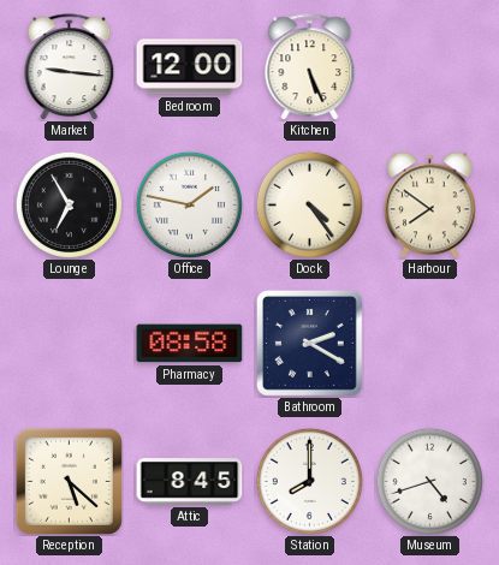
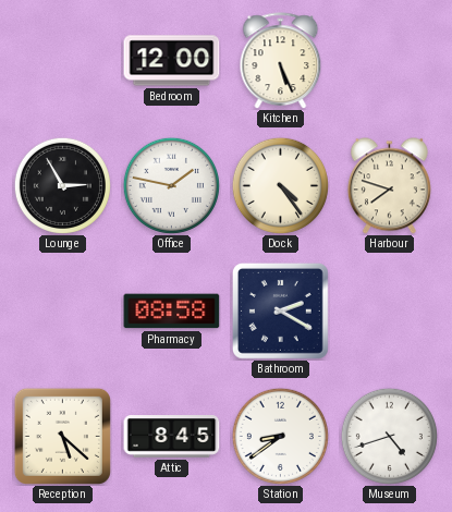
Market: 9:16 -> none
Lounge: 6:55 -> 2:55
Harbour: 7:51 -> 7:48
Station: 8:00 -> 8:39
